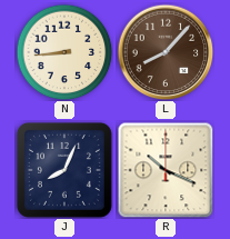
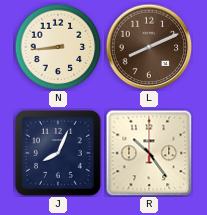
L: 8:07 -> 8:11
R: 10:19 -> 10:24
